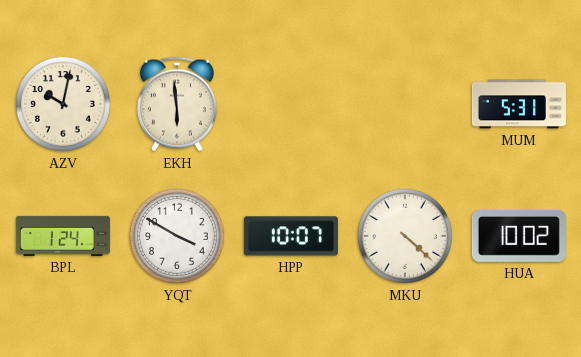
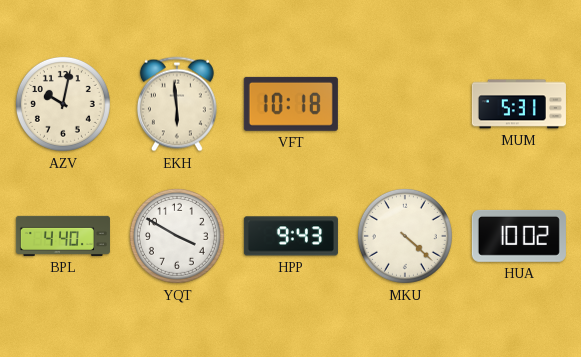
VFT: none -> 10:18
BPL: 1:24 -> 4:40
HPP: 10:07 -> 9:43
